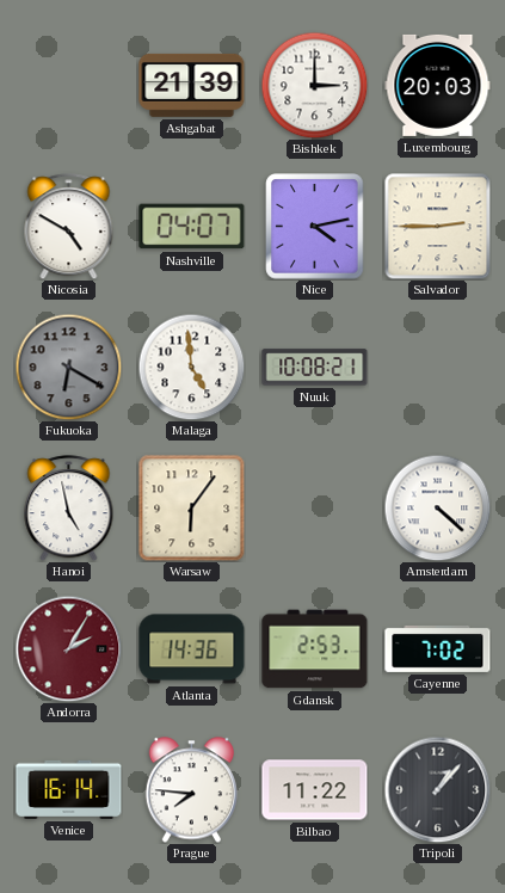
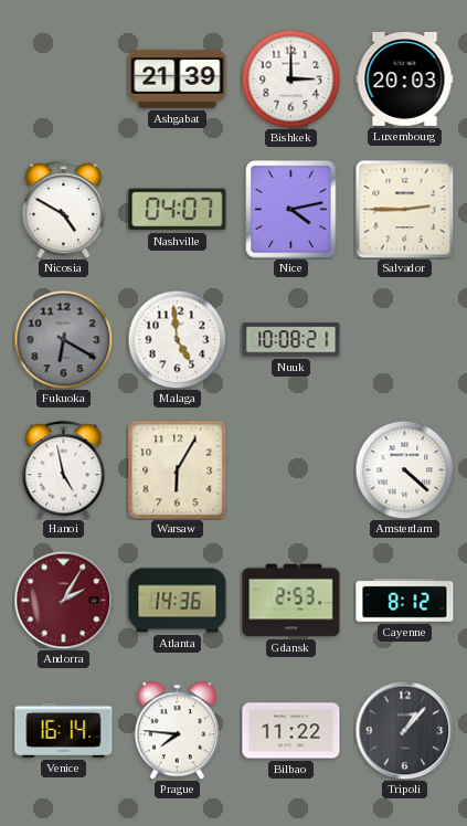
Warsaw: 6:06 -> 6:05
Cayenne: 7:02 -> 8:12
